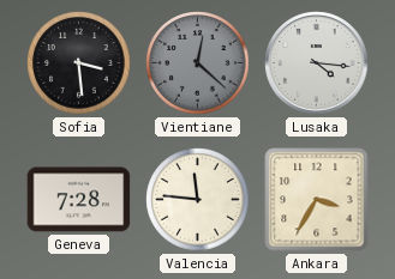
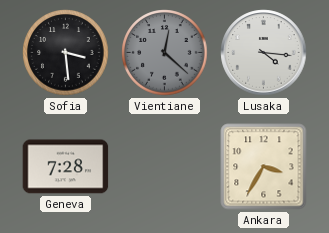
Valencia: 11:46 -> none
